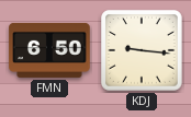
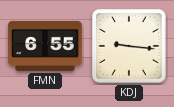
FMN: 6:50 -> 6:55
